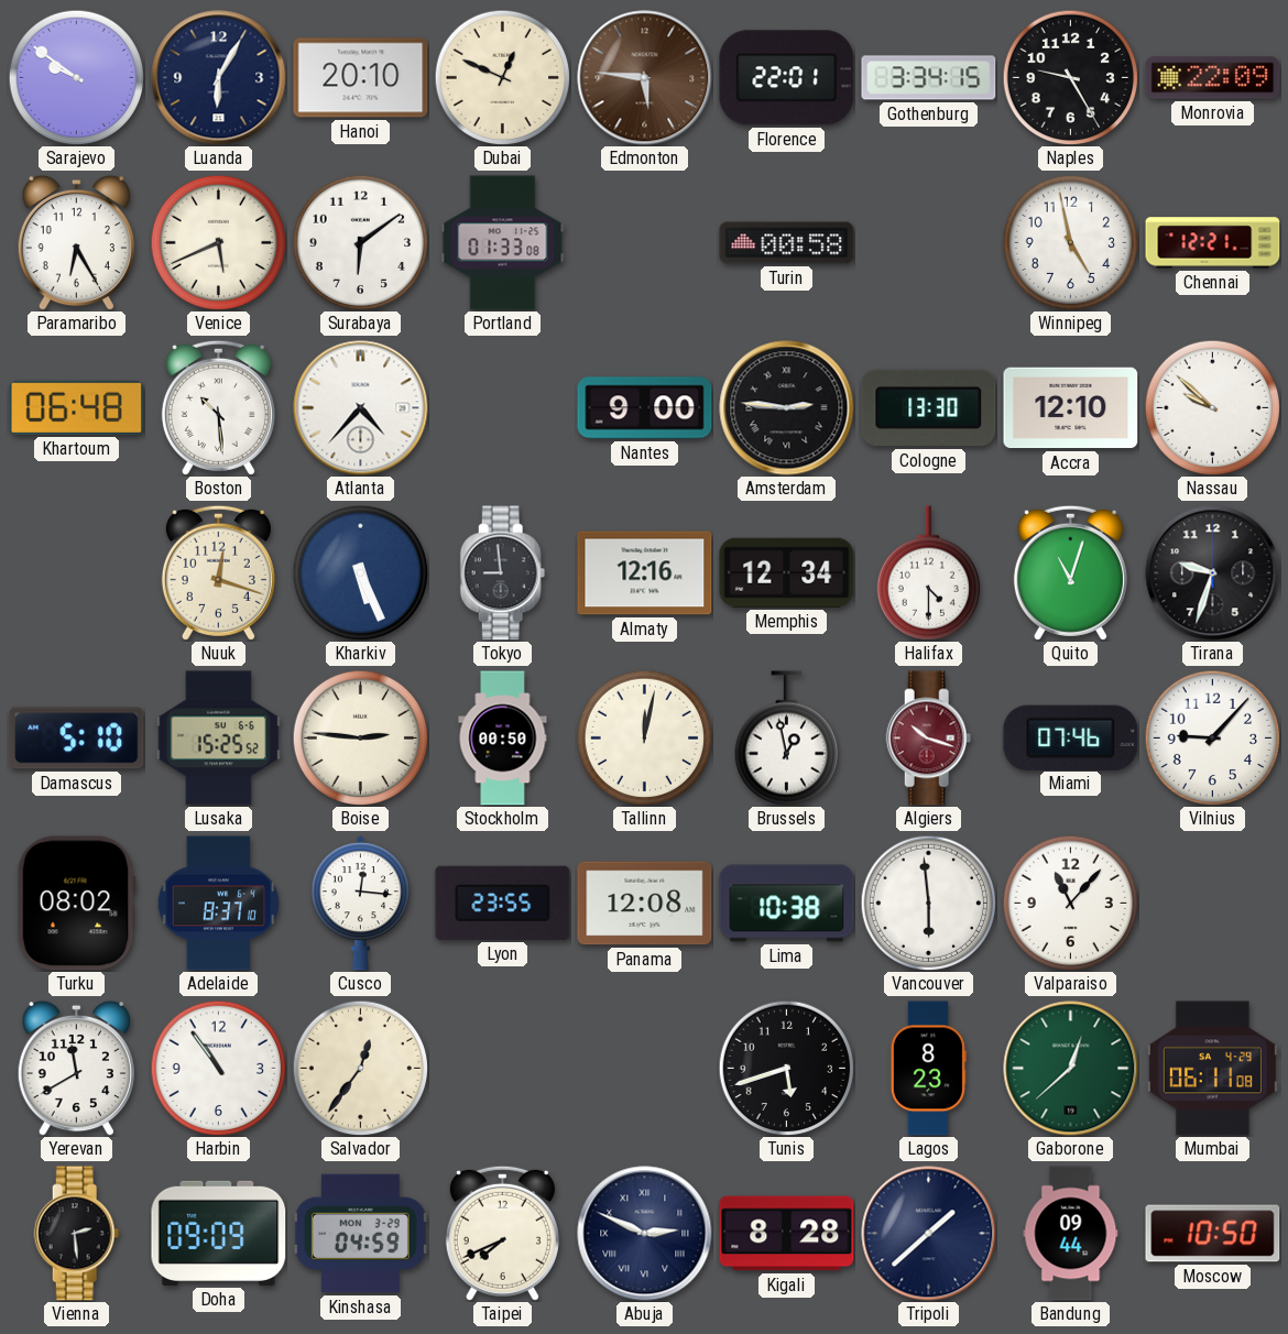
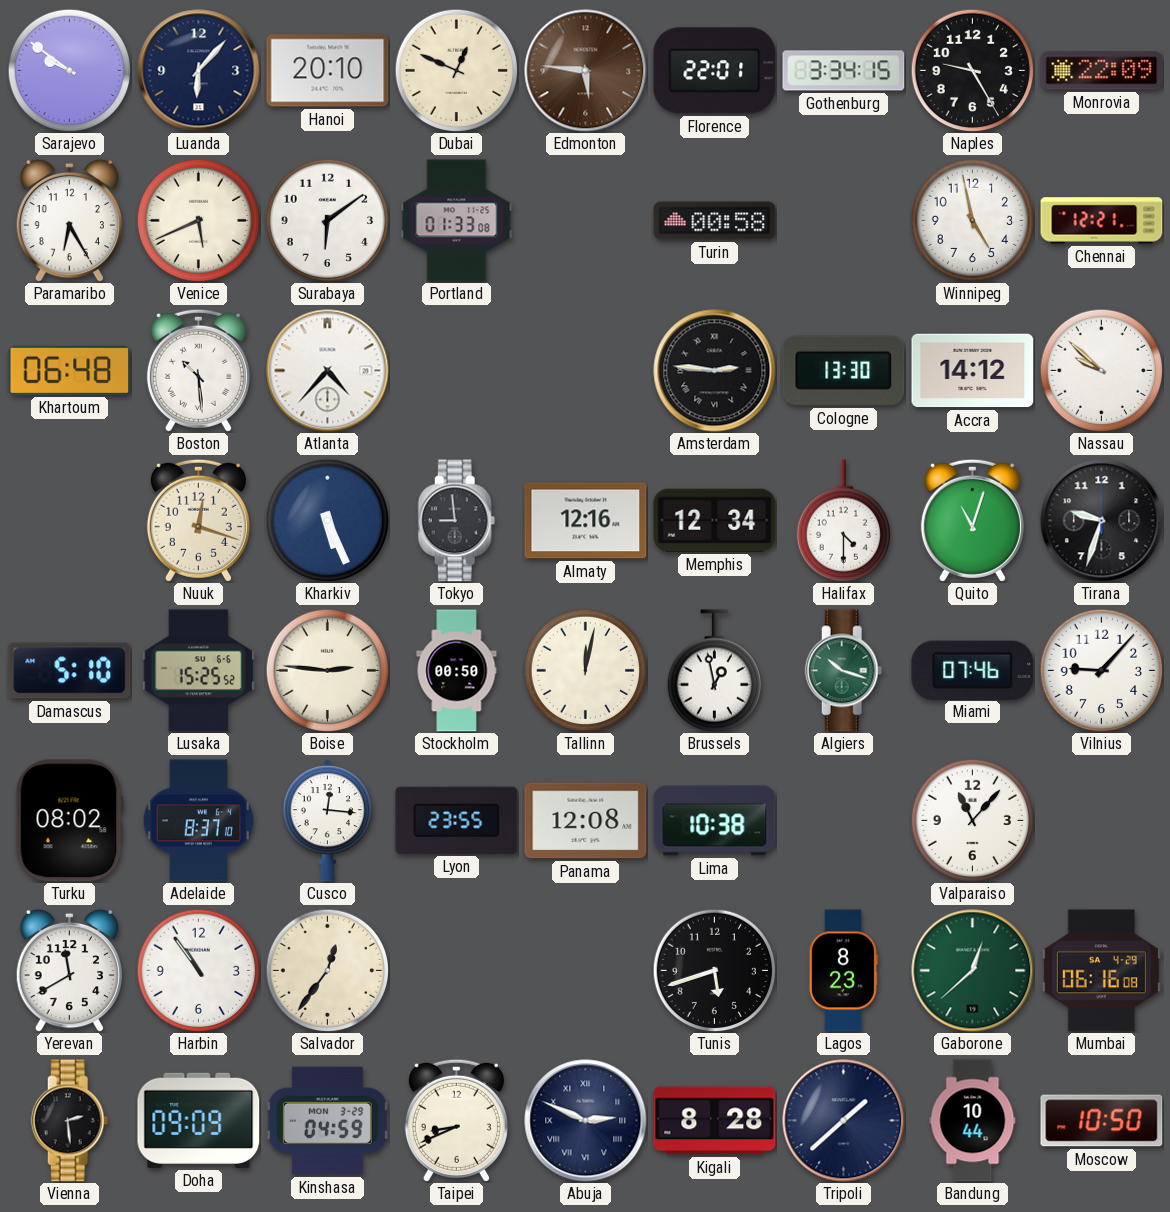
Luanda: 6:05 -> 6:07
Nantes: 9:00 -> none
Accra: 12:10 -> 14:12
Algiers dial: burgundy -> green
Vancouver: 5:59 -> none
Mumbai: 06:11 -> 06:16
Taipei: 7:41 -> 8:41
Bandung: 09:44 -> 10:44
